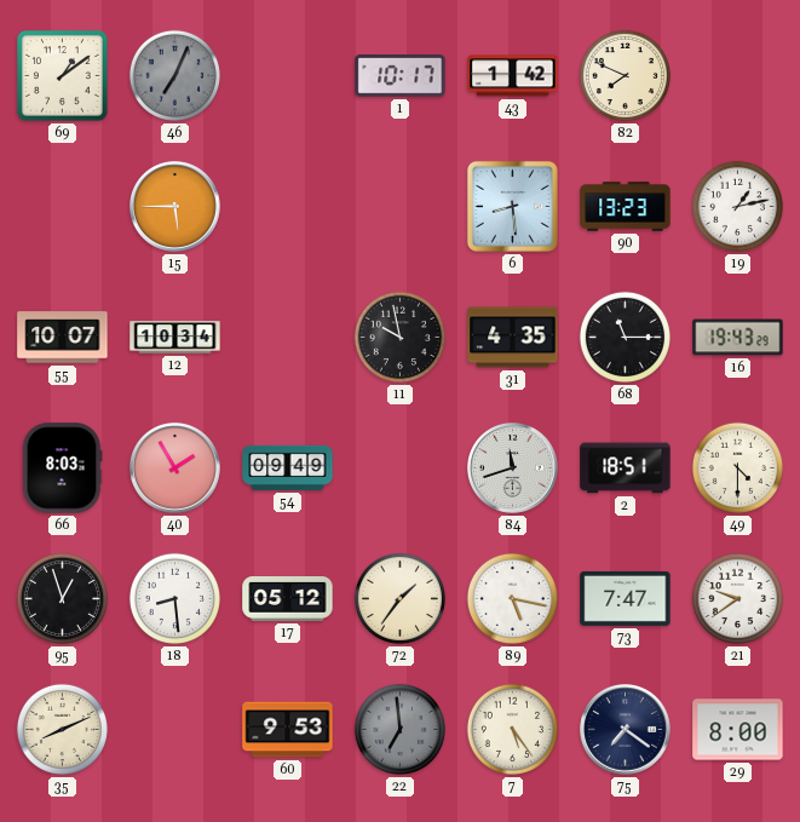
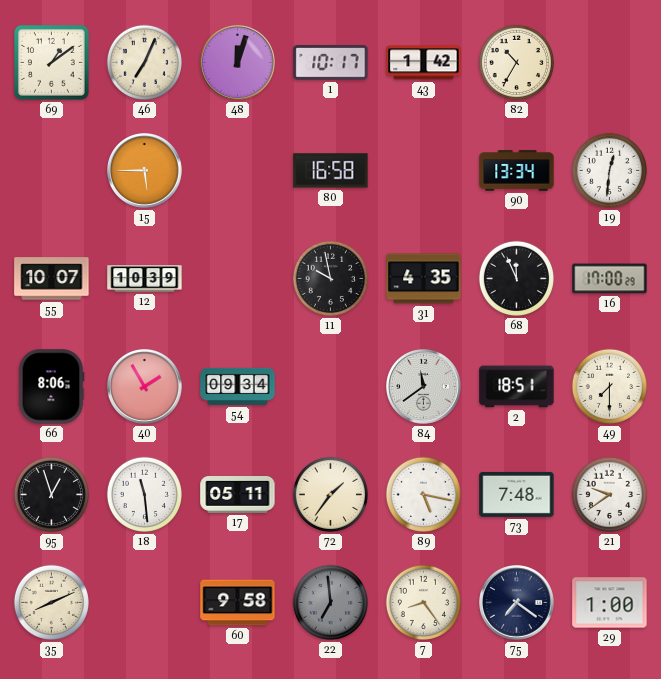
46 dial: grey -> cream
48: none -> 12:03
82: 7:49 -> 10:35
80: none -> 16:58
6: 8:29 -> none
90: 13:23 -> 13:34
19: 1:13 -> 12:31
12: 10:34 -> 10:39
68: 11:15 -> 11:56
16: 19:43 -> 17:00
66: 8:03 -> 8:06
54: 09:49 -> 09:34
84: 11:42 -> 11:39
49: 4:30 -> 7:30
18: 8:29 -> 11:29
17: 05:12 -> 05:11
73: 7:47 -> 7:48
60: 9:53 -> 9:58
7: 5:24 -> 8:24
29: 8:00 -> 1:00
